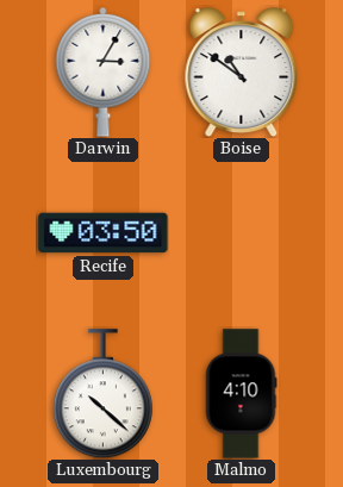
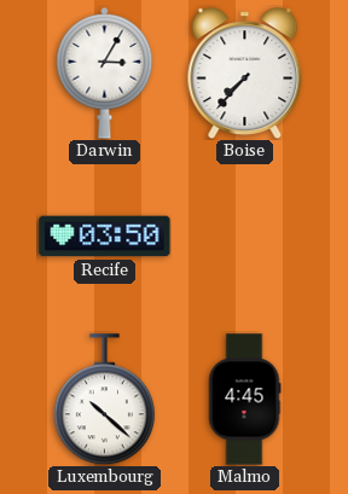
Boise: 10:51 -> 7:37
Malmo: 4:10 -> 4:45
